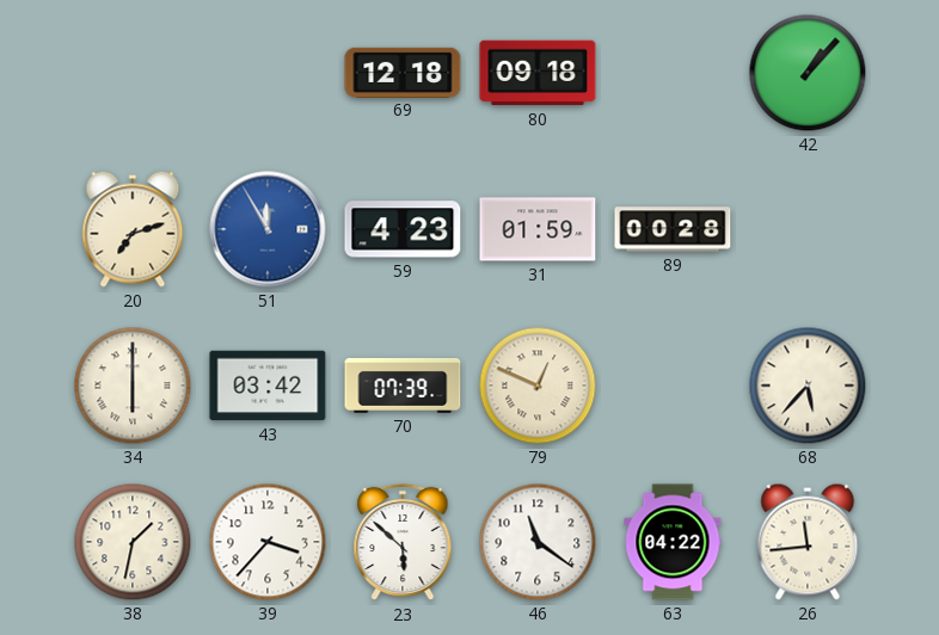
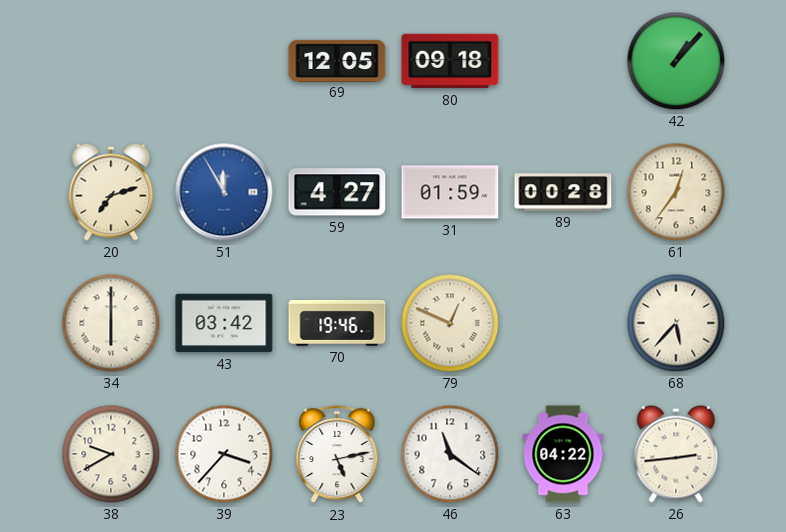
69: 12:18 -> 12:05
59: 4:23 -> 4:27
61: none -> 12:36
70: 07:39 -> 19:46
38: 1:32 -> 9:40
23: 5:52 -> 5:13
26: 11:44 -> 2:44
